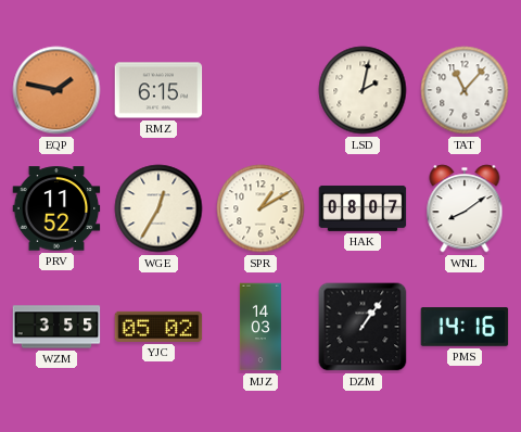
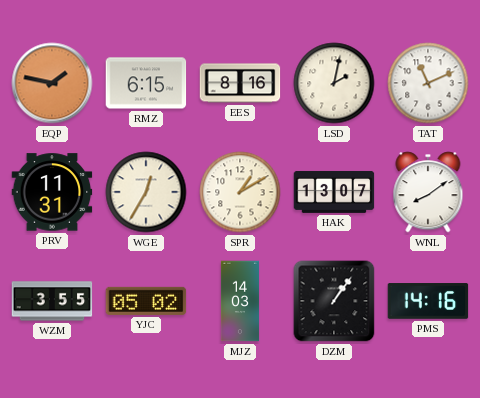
EES: none -> 8:16
TAT: 11:07 -> 11:11
PRV: 11:52 -> 11:31
HAK: 08:07 -> 13:07
